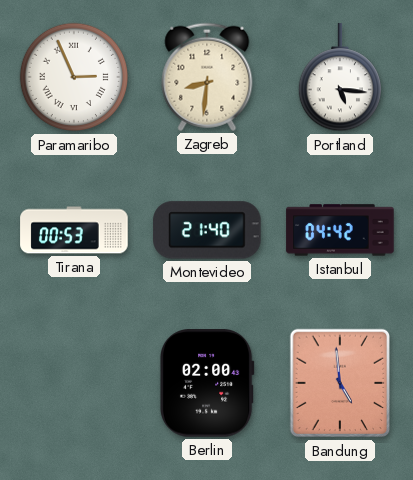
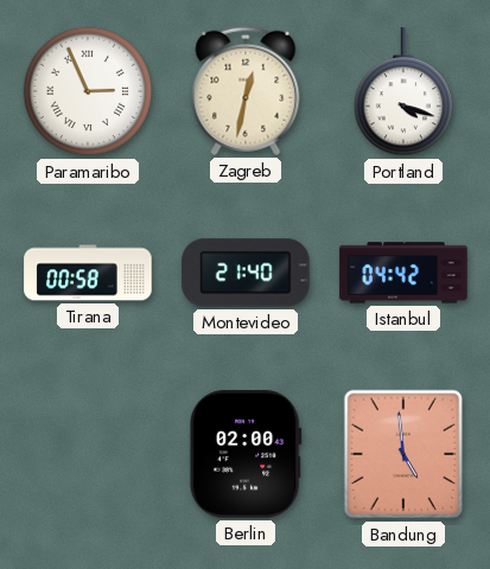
Zagreb: 8:31 -> 12:32
Portland: 5:16 -> 4:18
Tirana: 00:53 -> 00:58
